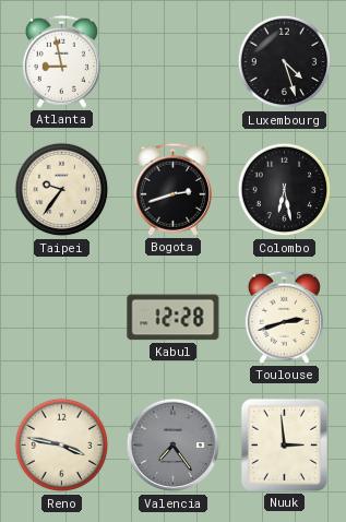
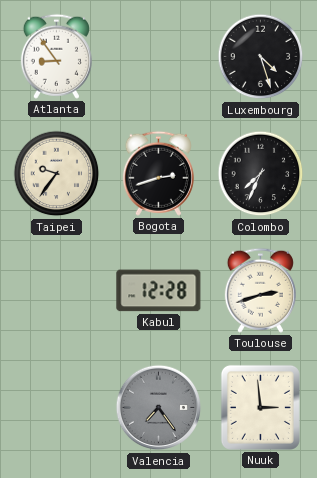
Atlanta: 8:58 -> 8:54
Colombo: 6:28 -> 7:34
Reno: 3:47 -> none
